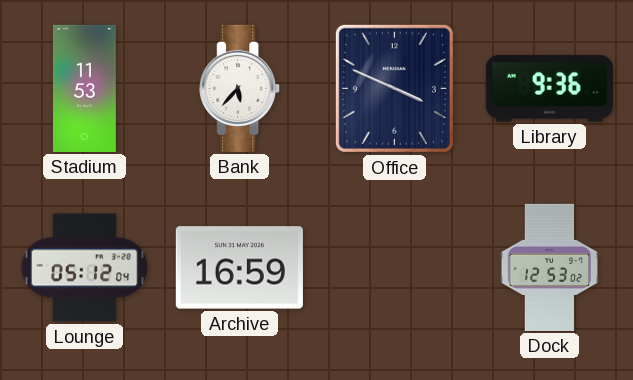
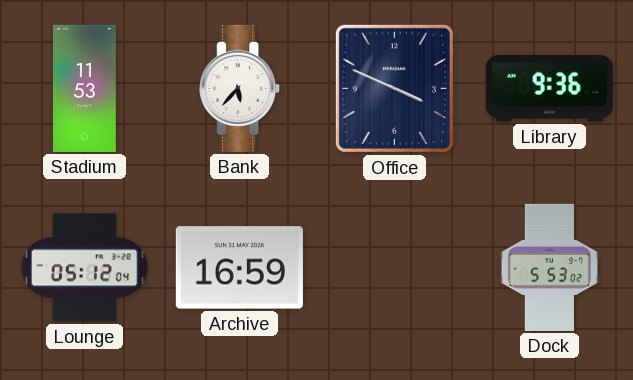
Dock: 12:53 -> 5:53
